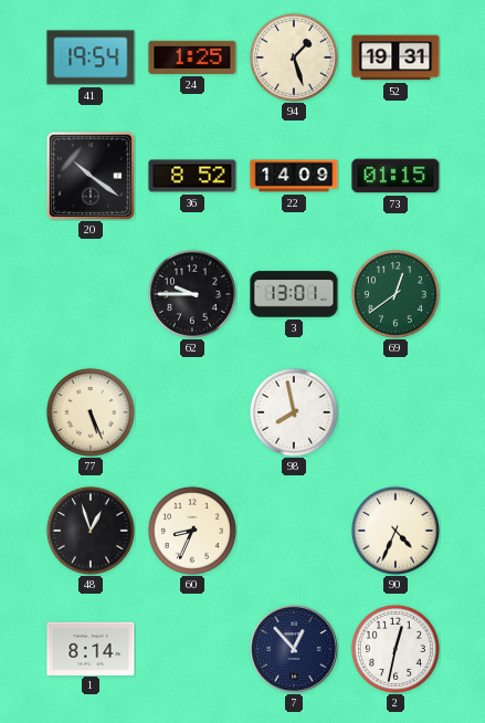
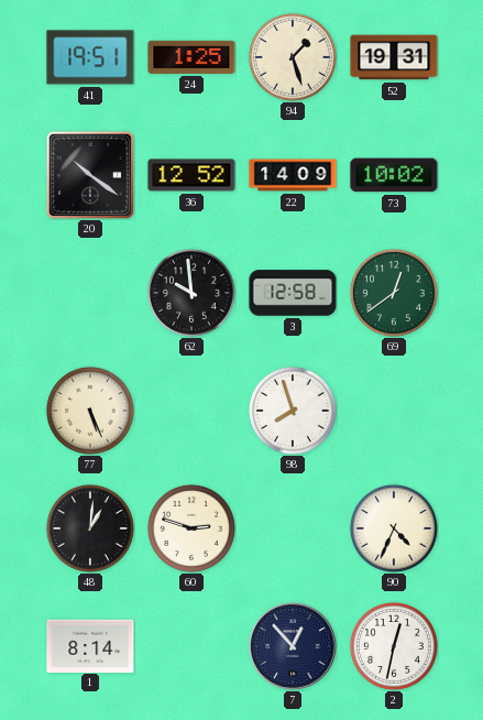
41: 19:54 -> 19:51
36: 8:52 -> 12:52
73: 01:15 -> 10:02
62: 9:45 -> 9:59
3: 13:01 -> 12:58
98: 7:58 -> 7:57
48: 12:57 -> 1:01
60: 8:34 -> 2:48
